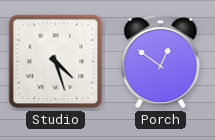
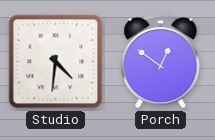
Studio: 4:27 -> 4:31
